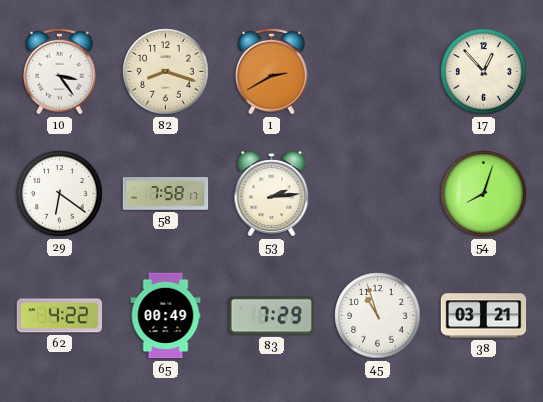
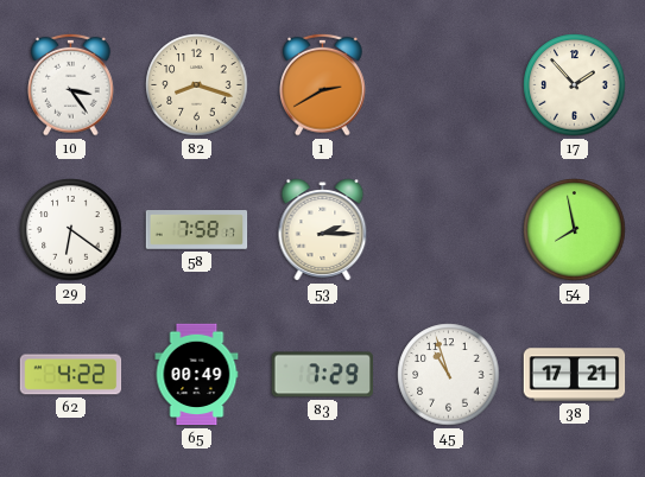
17: 12:53 -> 1:53
53: 2:14 -> 2:15
54: 8:03 -> 7:58
38: 03:21 -> 17:21
